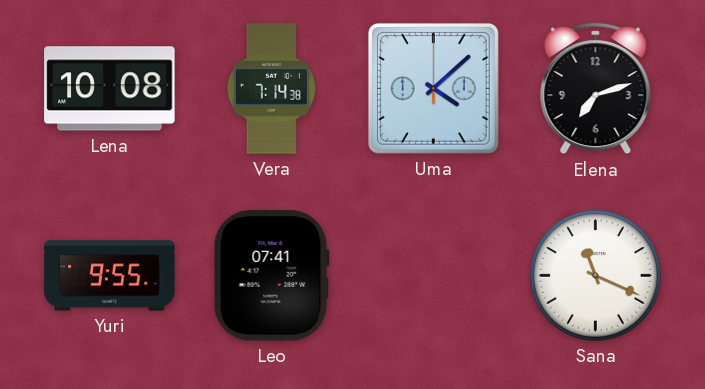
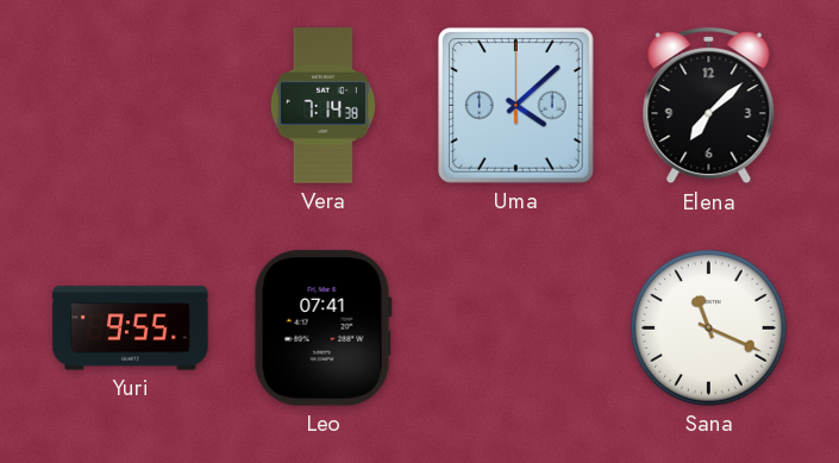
Lena: 10:08 -> none
Elena: 7:12 -> 7:08
